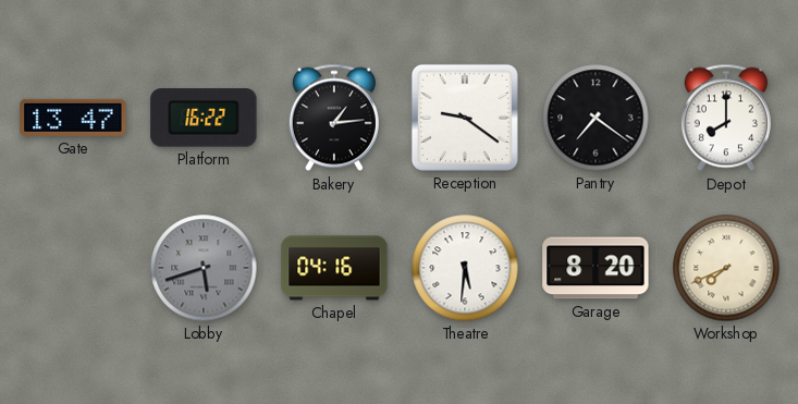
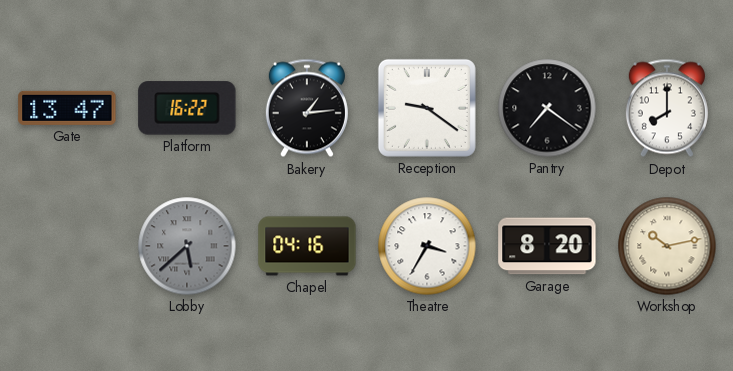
Lobby: 5:42 -> 5:38
Theatre: 5:31 -> 3:35
Workshop: 7:41 -> 10:13
